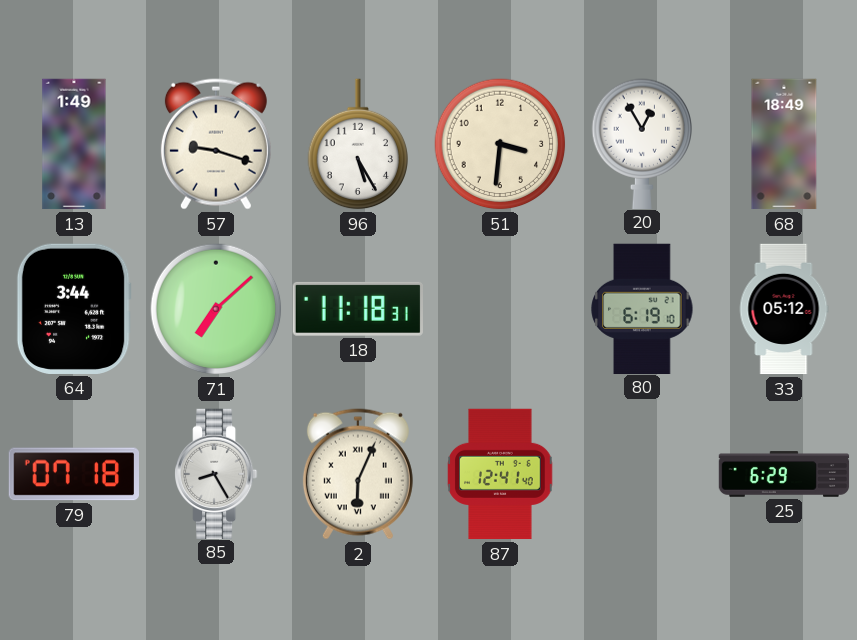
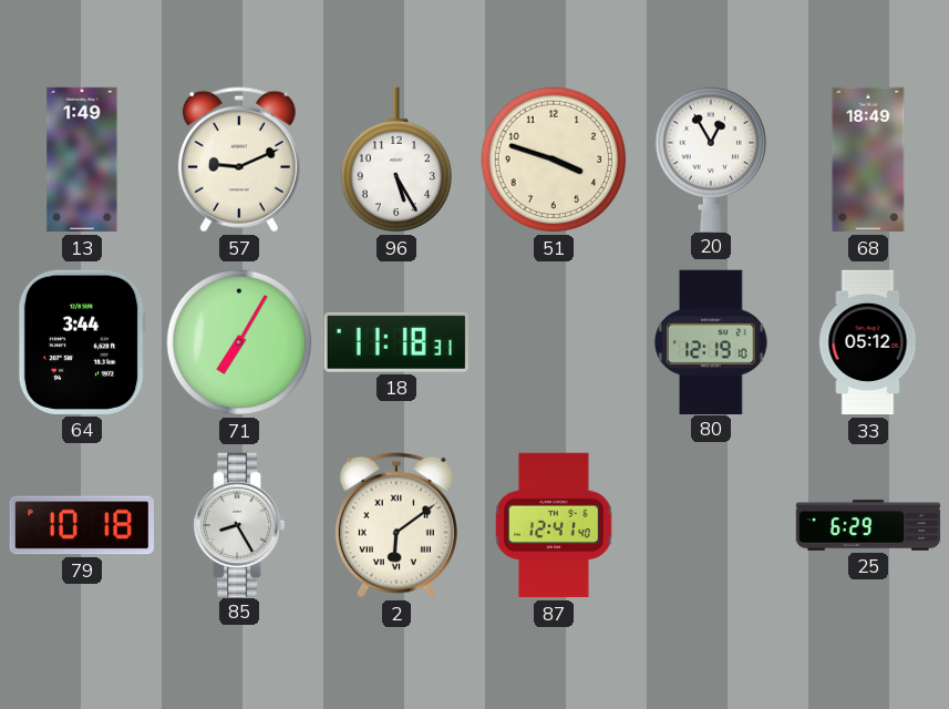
57: 9:18 -> 9:11
51: 3:31 -> 3:48
71: 7:08 -> 7:05
80: 6:19 -> 12:19
79: 07:18 -> 10:18
2: 6:04 -> 6:09
